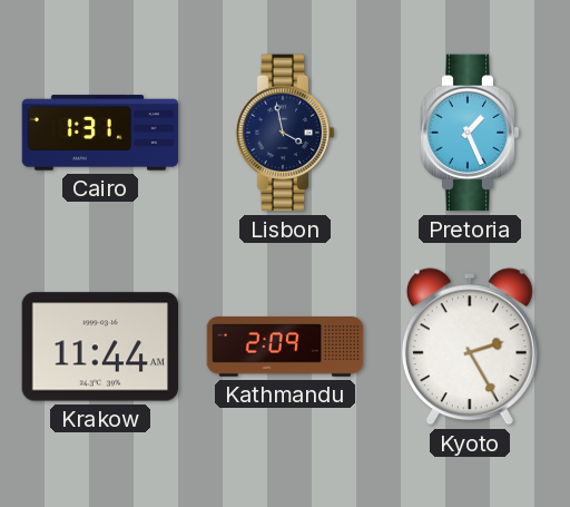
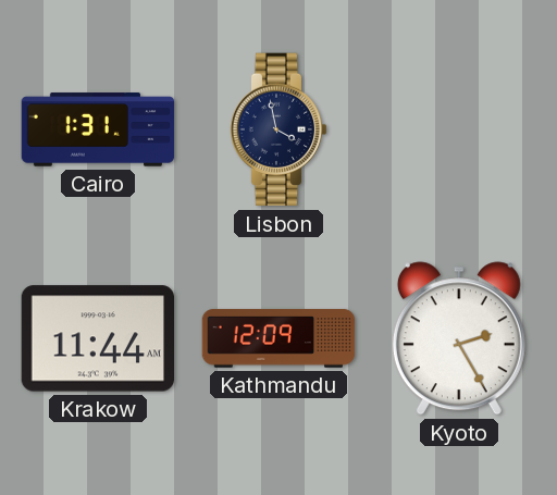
Pretoria: 1:26 -> none
Kathmandu: 2:09 -> 12:09
